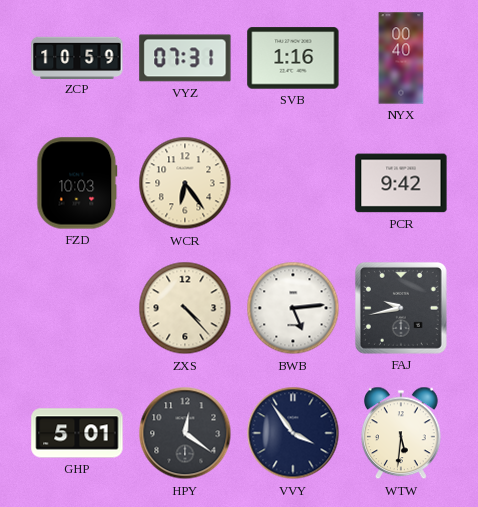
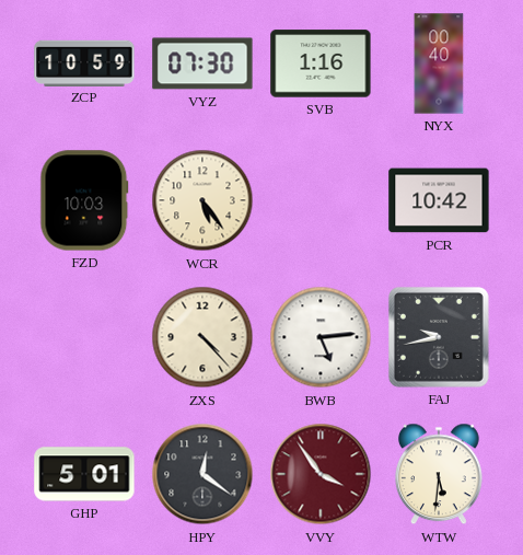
VYZ: 07:31 -> 07:30
WCR: 6:24 -> 5:24
PCR: 9:42 -> 10:42
VVY dial: navy -> burgundy
